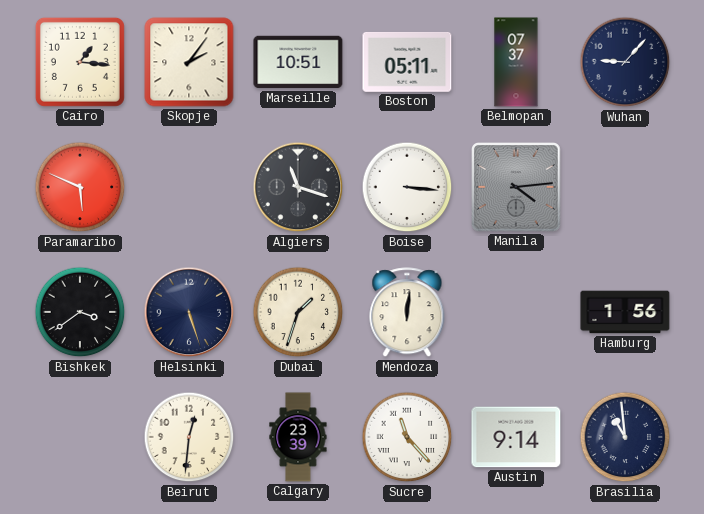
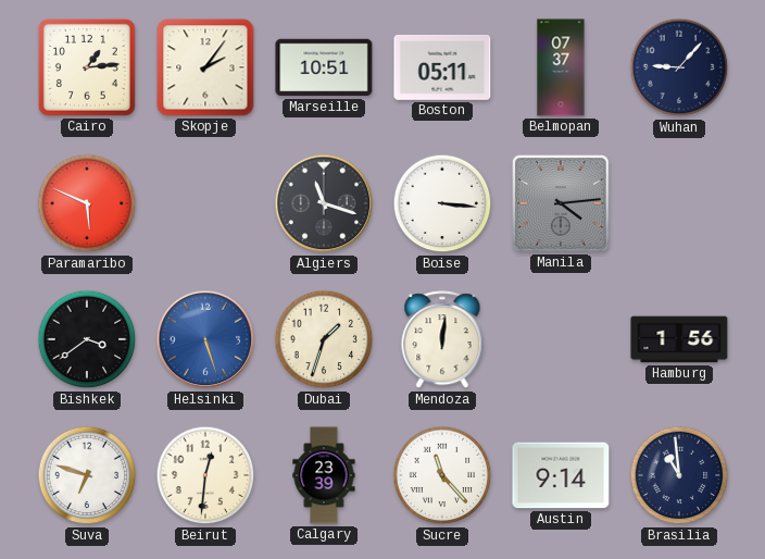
Cairo: 1:16 -> 1:14
Helsinki dial: navy -> blue
Suva: none -> 6:48
